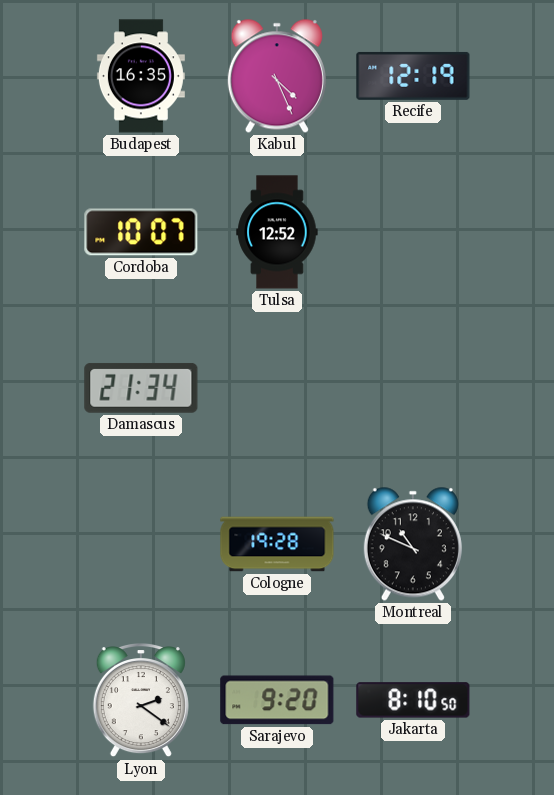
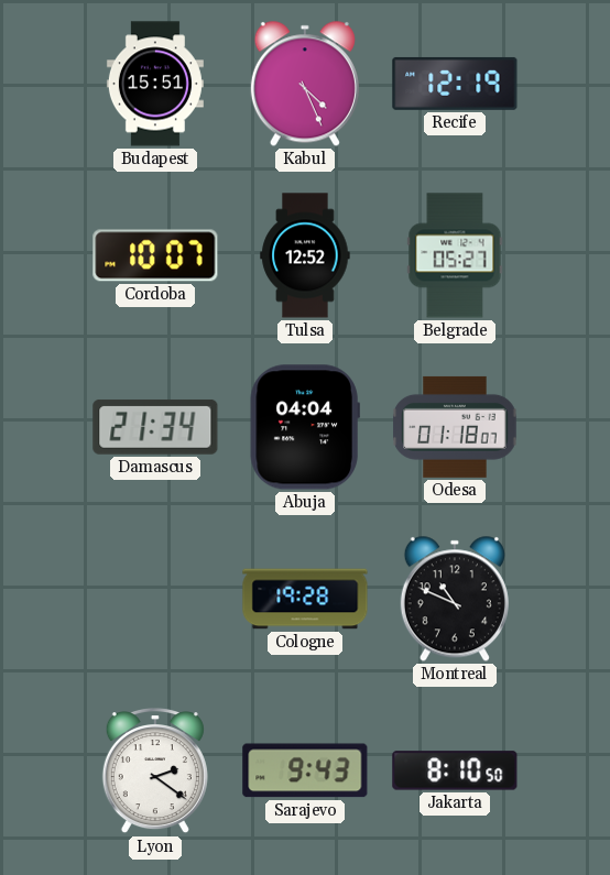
Budapest: 16:35 -> 15:51
Belgrade: none -> 05:27
Abuja: none -> 04:04
Odesa: none -> 01:18
Sarajevo: 9:20 -> 9:43
